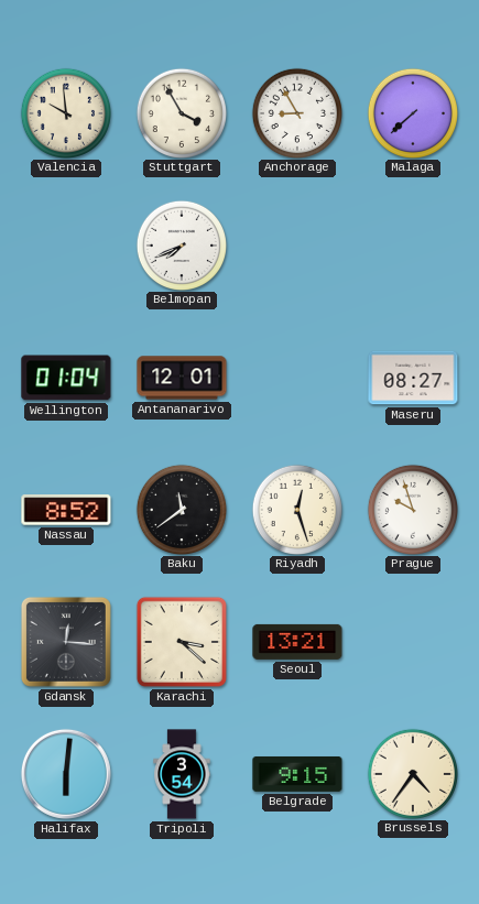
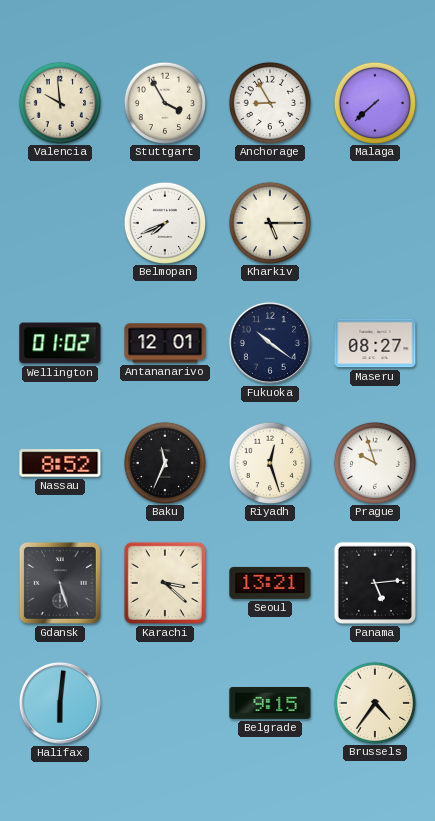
Kharkiv: none -> 5:15
Wellington: 01:04 -> 01:02
Fukuoka: none -> 10:21
Baku: 11:39 -> 11:34
Gdansk: 12:16 -> 5:27
Panama: none -> 5:14
Tripoli: 3:54 -> none
